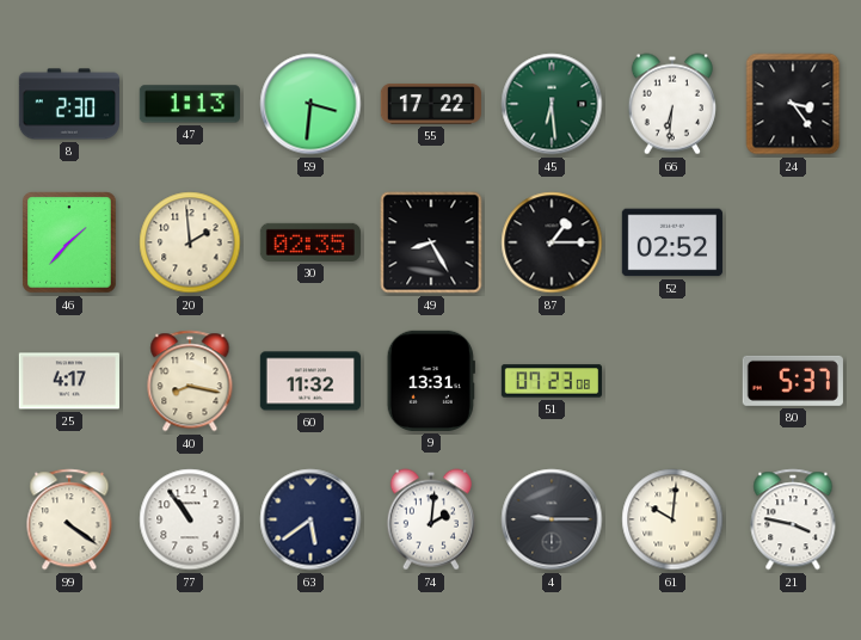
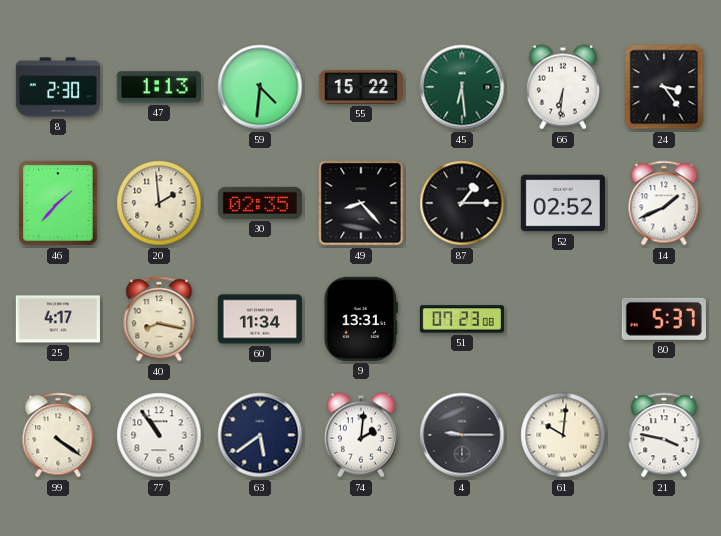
59: 3:31 -> 4:31
55: 17:22 -> 15:22
49: 8:25 -> 8:23
14: none -> 1:41
60: 11:32 -> 11:34
